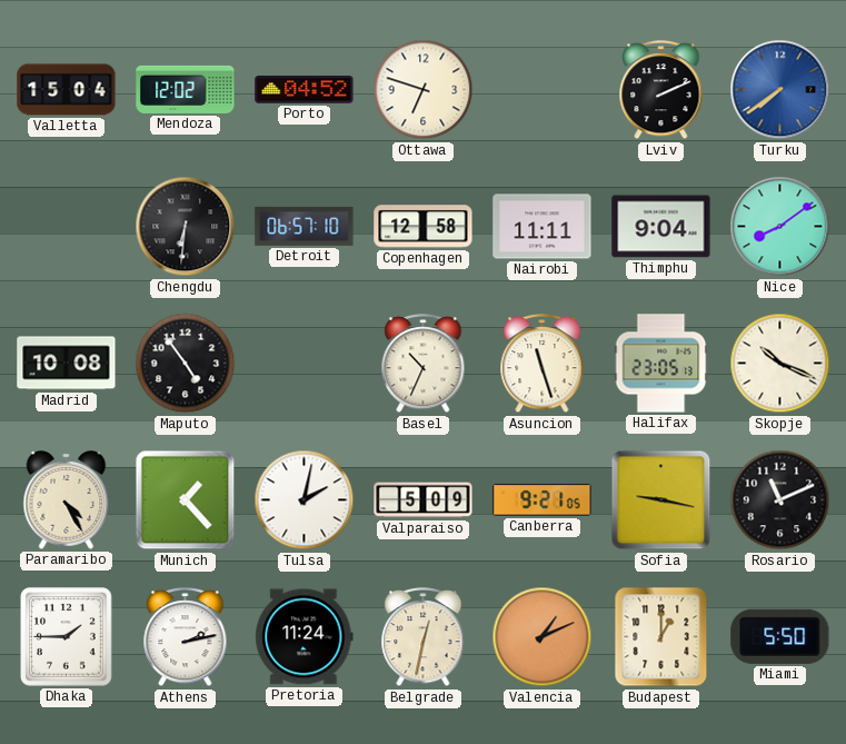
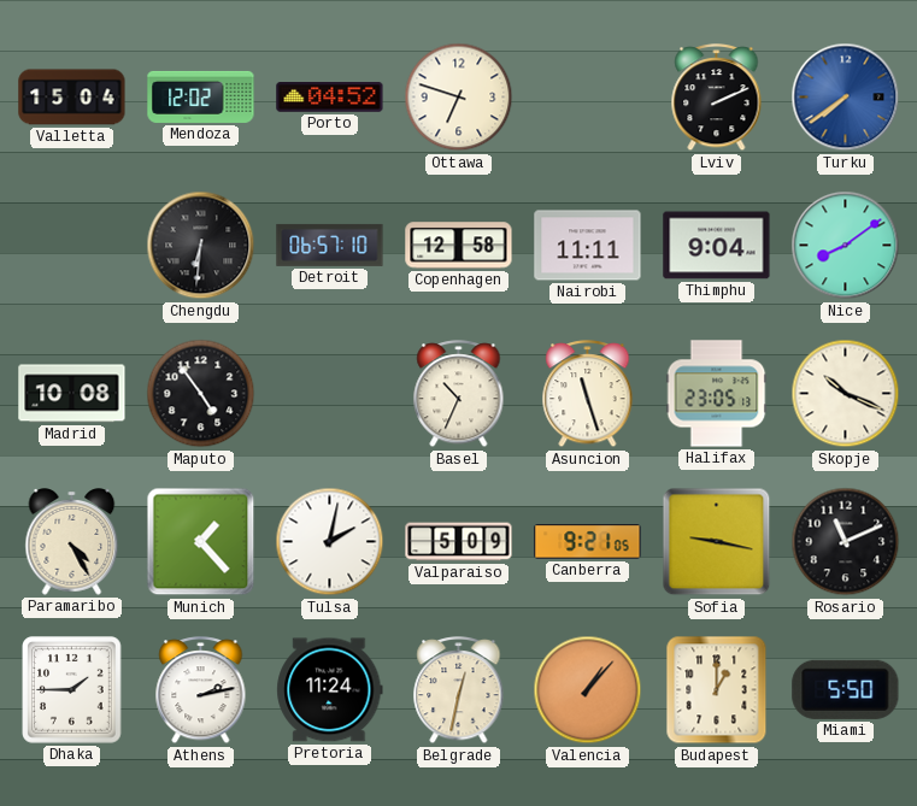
Valencia: 1:11 -> 1:07
